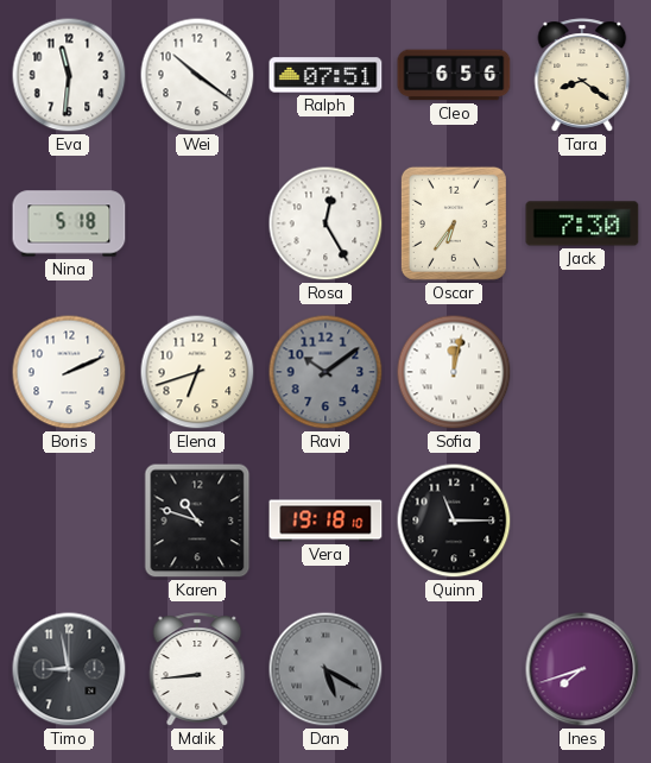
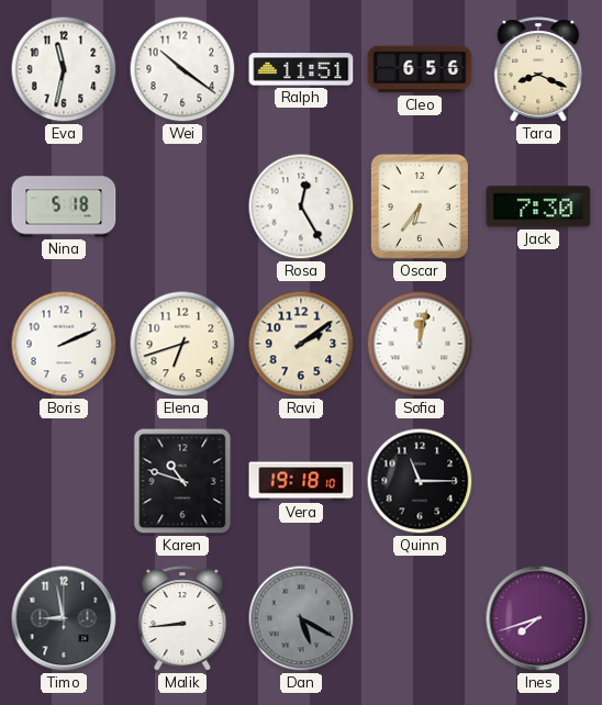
Eva: 11:31 -> 11:32
Ralph: 07:51 -> 11:51
Tara: 8:21 -> 8:19
Ravi: 10:09 -> 2:09
Ravi dial: grey -> cream
